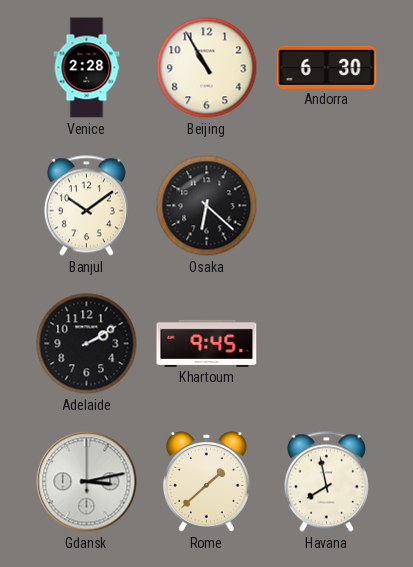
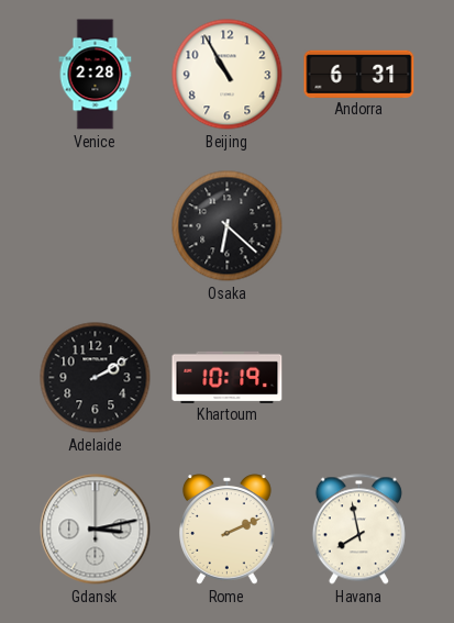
Andorra: 6:30 -> 6:31
Banjul: 10:09 -> none
Khartoum: 9:45 -> 10:19
Rome: 1:38 -> 2:11
